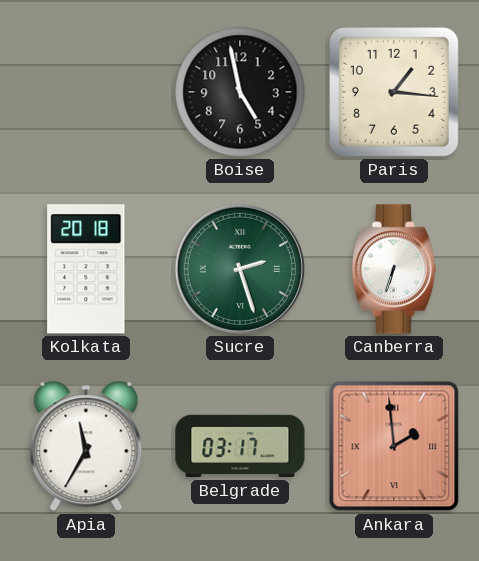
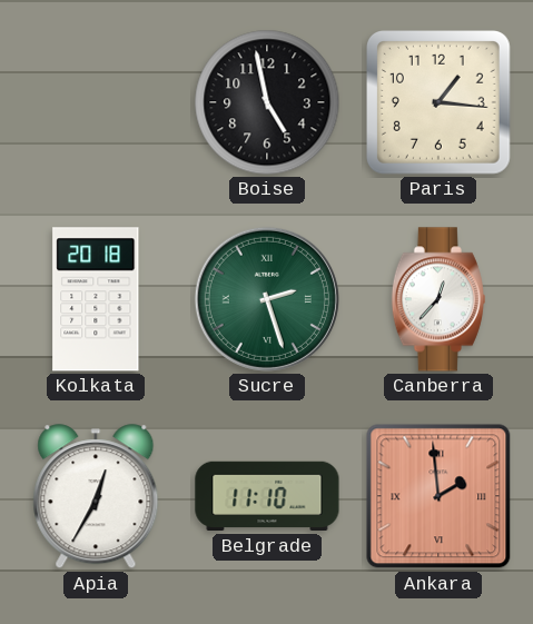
Canberra: 6:33 -> 12:37
Apia: 11:35 -> 12:35
Belgrade: 03:17 -> 11:10
